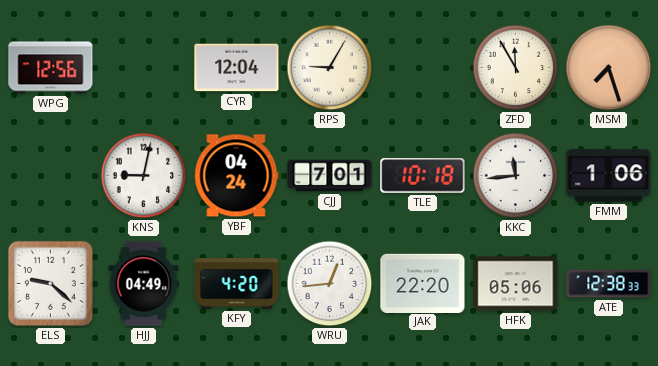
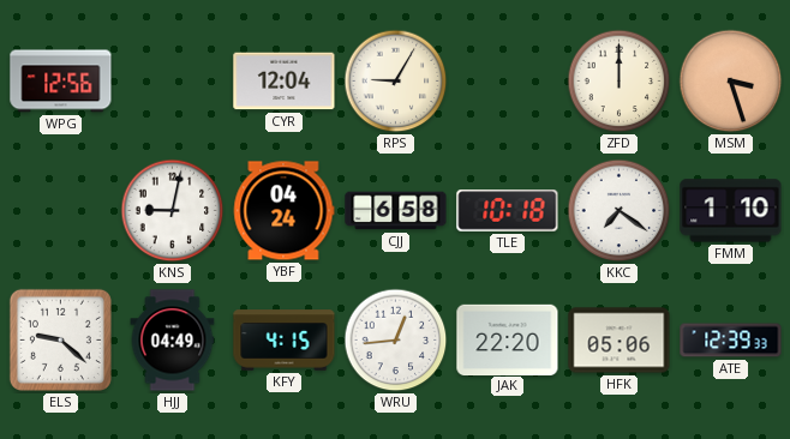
ZFD: 11:55 -> 12:00
MSM: 7:27 -> 3:27
CJJ: 7:01 -> 6:58
KKC: 11:44 -> 7:21
FMM: 1:06 -> 1:10
KFY: 4:20 -> 4:15
ATE: 12:38 -> 12:39
